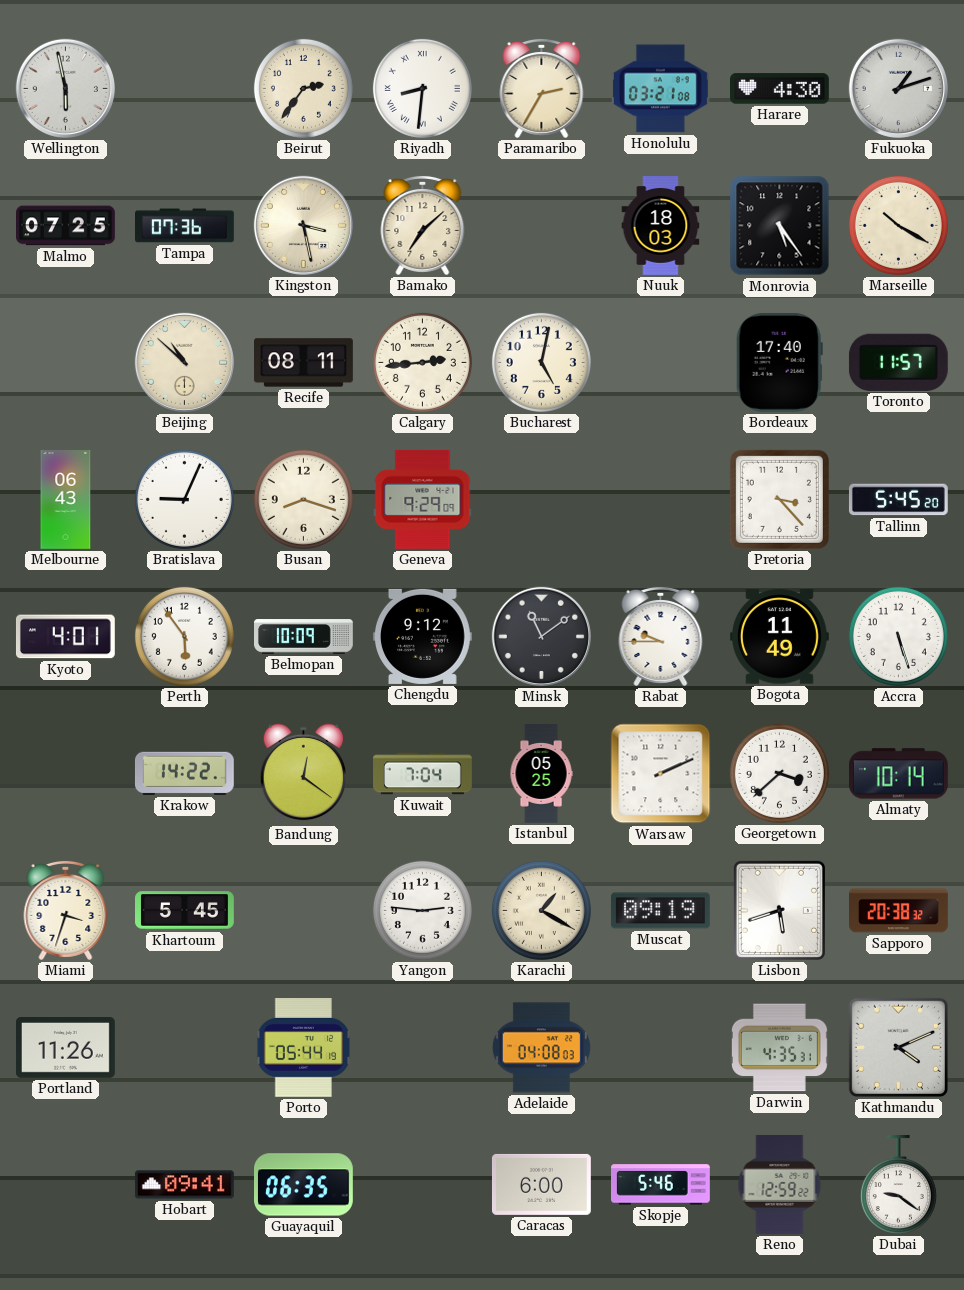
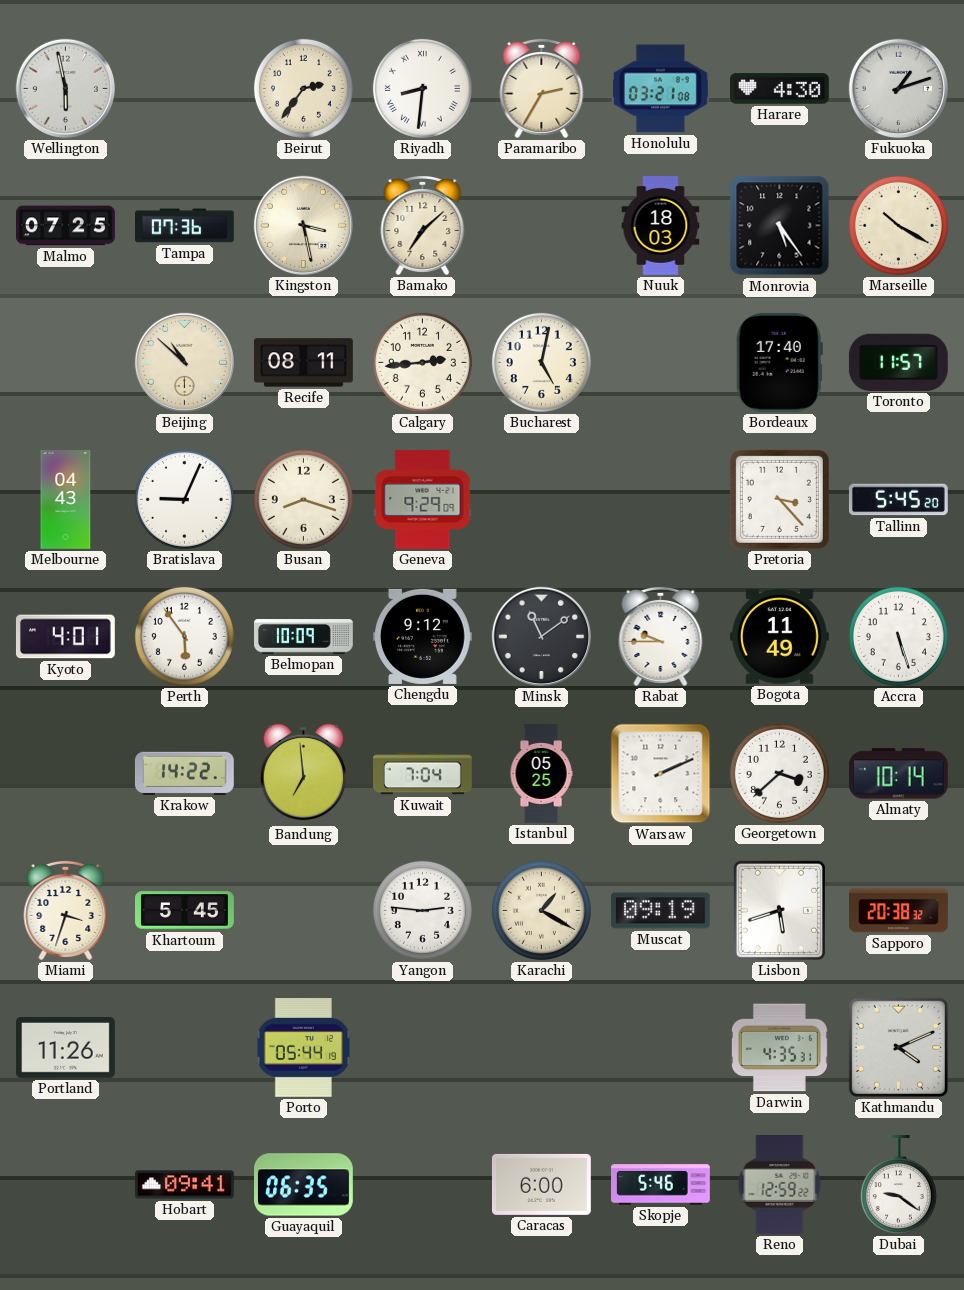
Melbourne: 06:43 -> 04:43
Bandung: 12:21 -> 6:59
Adelaide: 04:08 -> none
